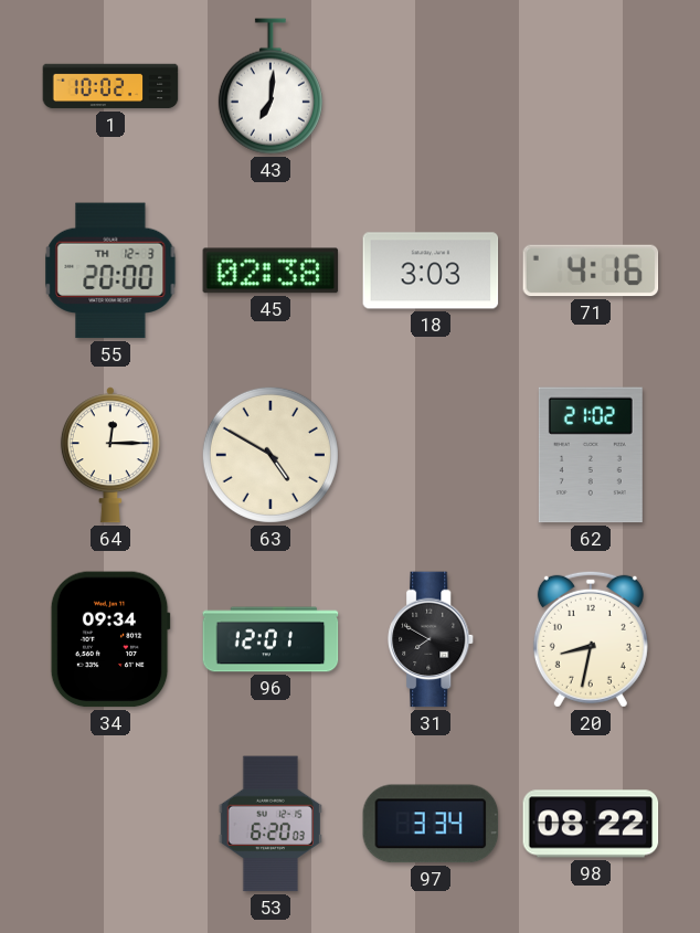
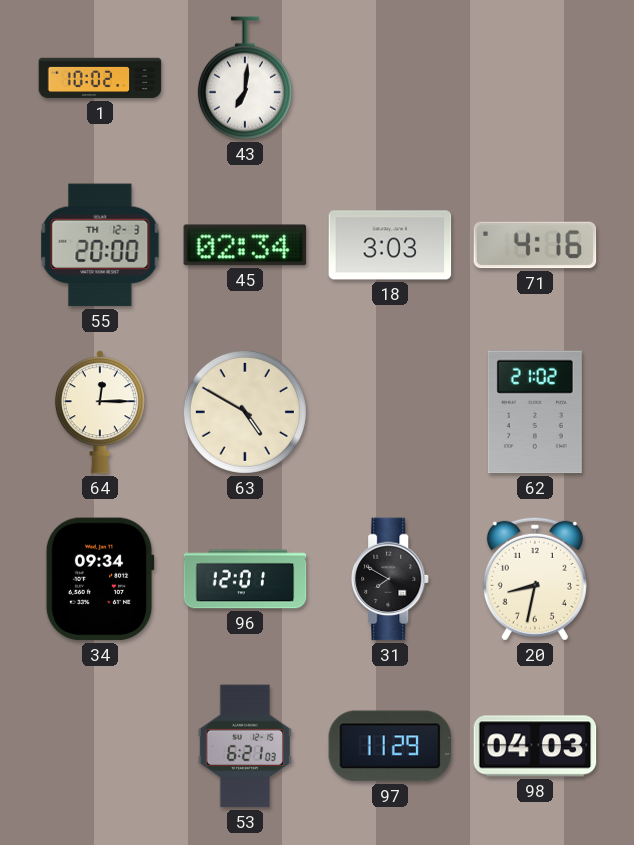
45: 02:38 -> 02:34
53: 6:20 -> 6:21
97: 3:34 -> 11:29
98: 08:22 -> 04:03
